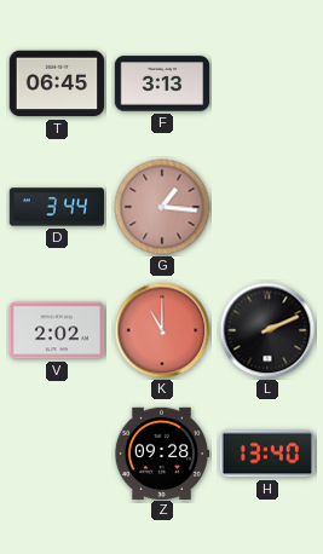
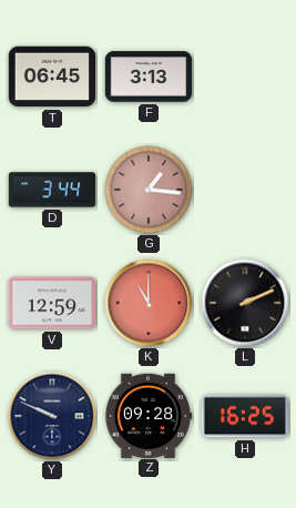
V: 2:02 -> 12:59
Y: none -> 9:49
H: 13:40 -> 16:25
